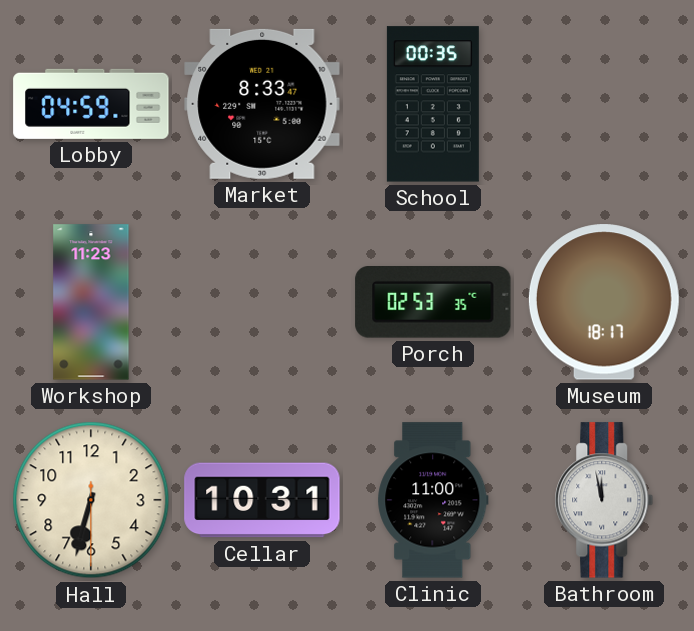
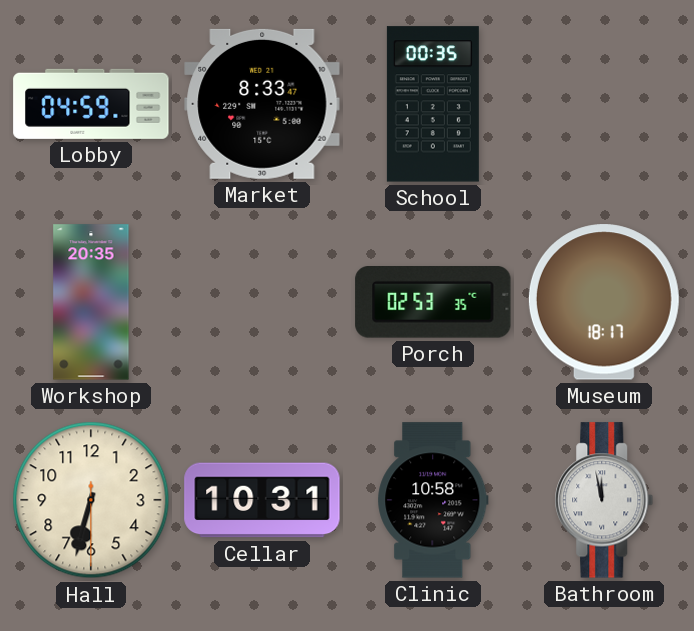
Workshop: 11:23 -> 20:35
Clinic: 11:00 -> 10:58
